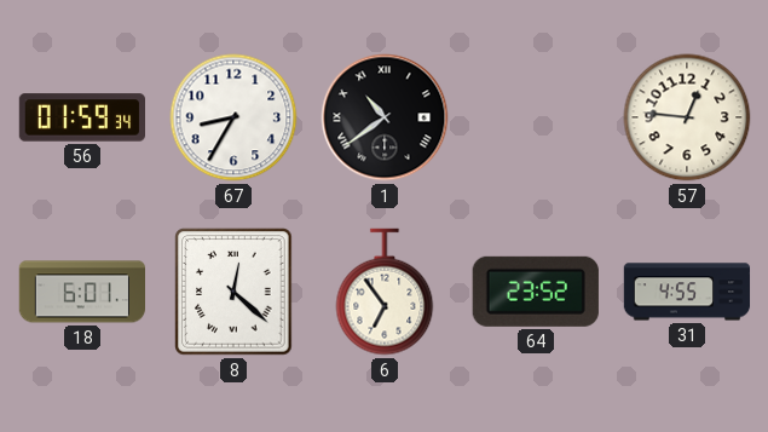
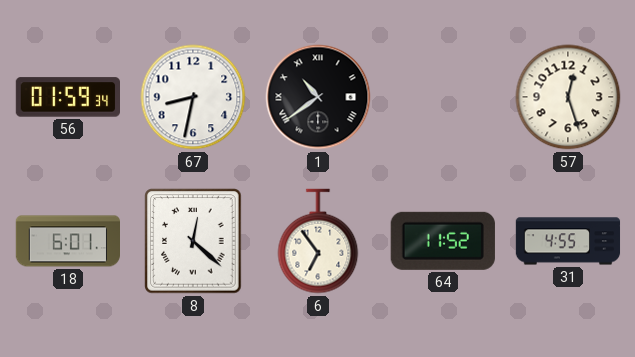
67: 8:35 -> 8:32
57: 12:46 -> 12:27
64: 23:52 -> 11:52
